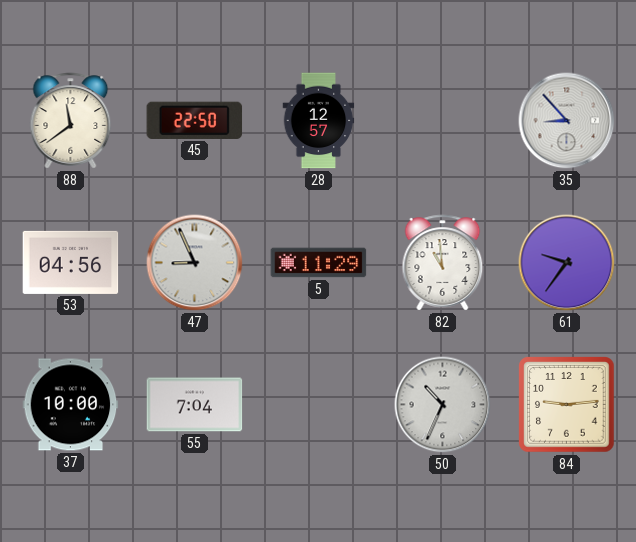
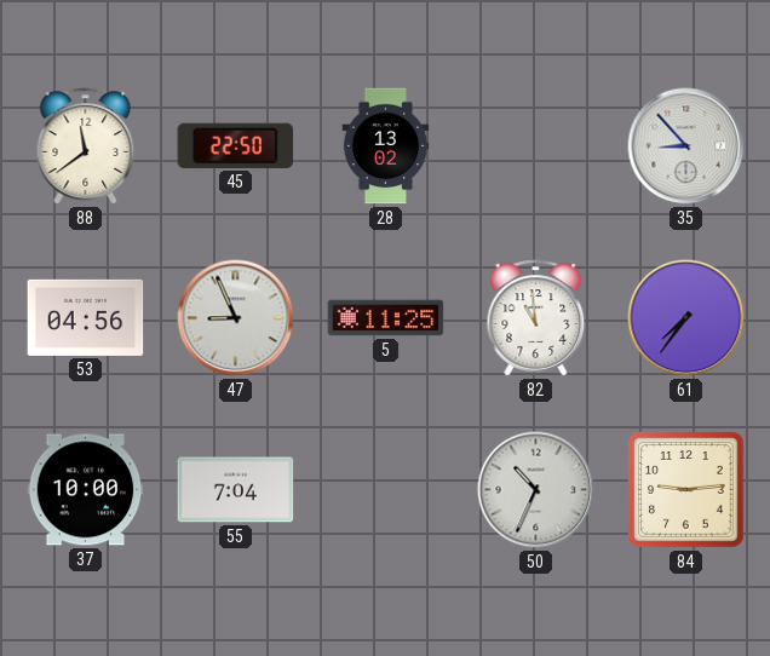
28: 12:57 -> 13:02
5: 11:29 -> 11:25
61: 9:36 -> 7:36
